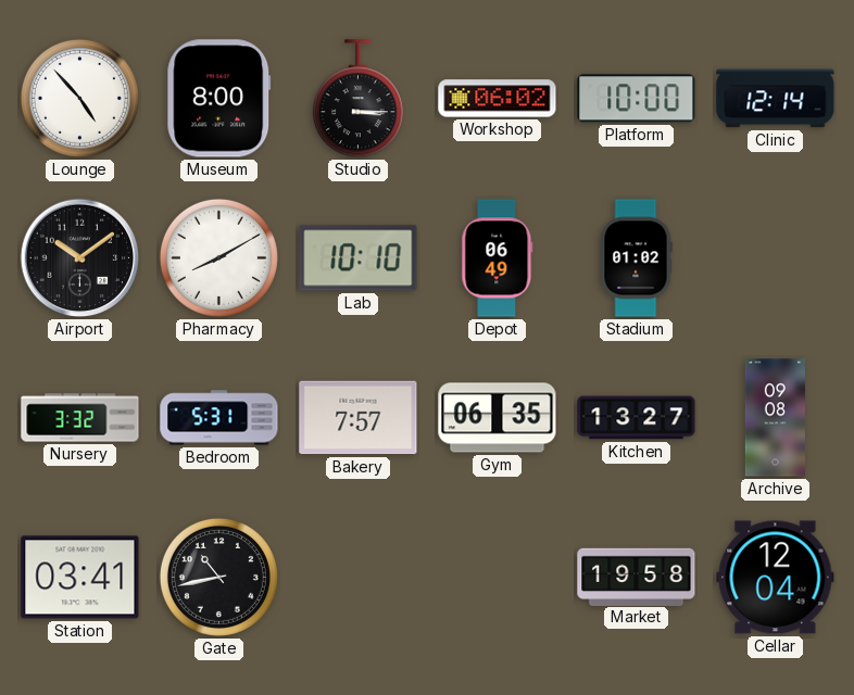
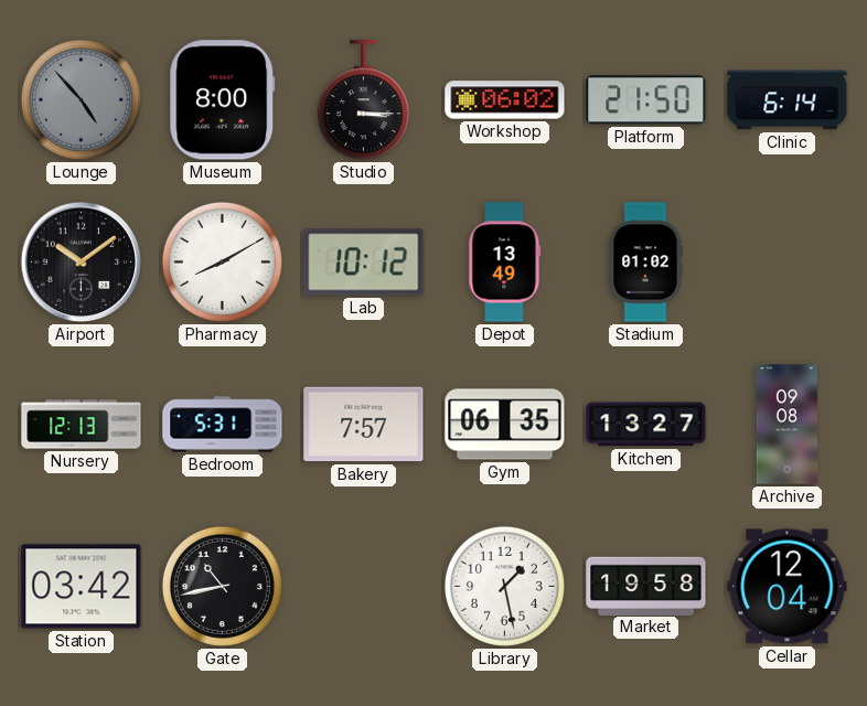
Lounge dial: white -> grey
Platform: 10:00 -> 21:50
Clinic: 12:14 -> 6:14
Lab: 10:10 -> 10:12
Depot: 06:49 -> 13:49
Nursery: 3:32 -> 12:13
Station: 03:41 -> 03:42
Library: none -> 1:28
